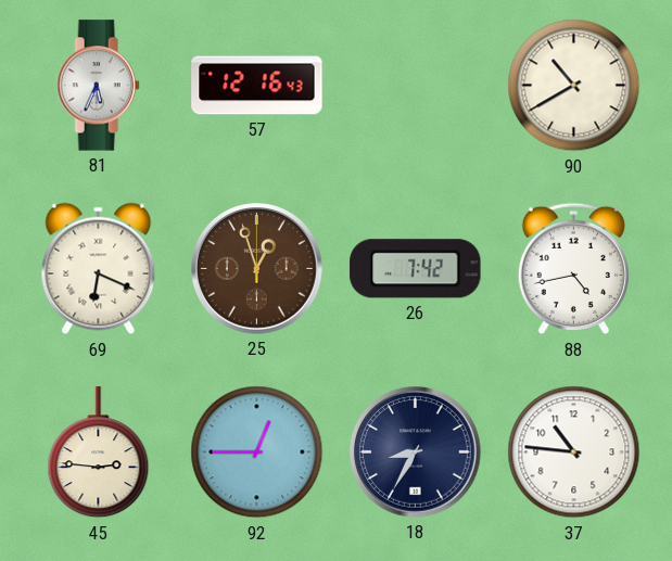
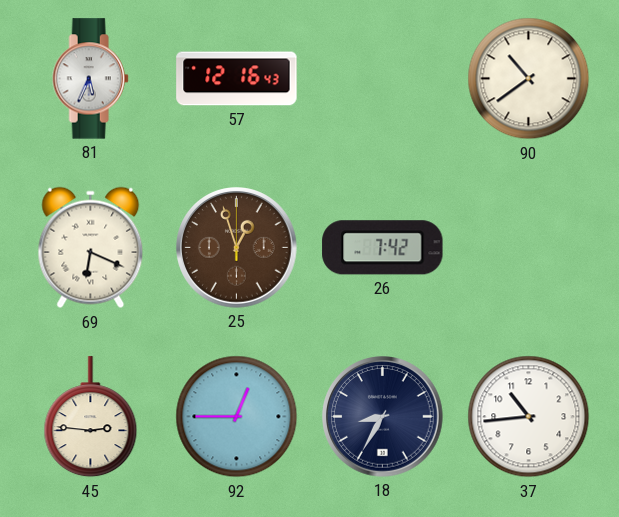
90: 10:40 -> 10:39
88: 4:43 -> none
37: 10:46 -> 10:44
